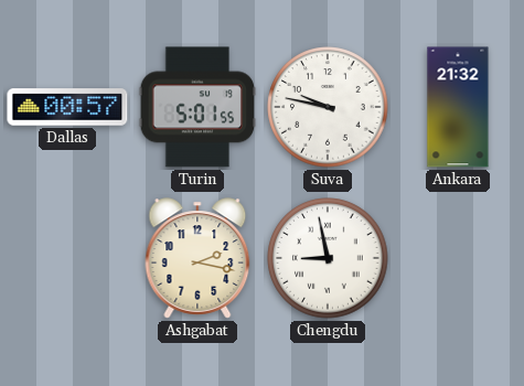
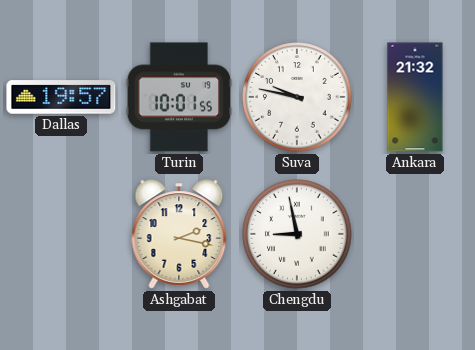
Dallas: 00:57 -> 19:57
Turin: 5:01 -> 10:01
